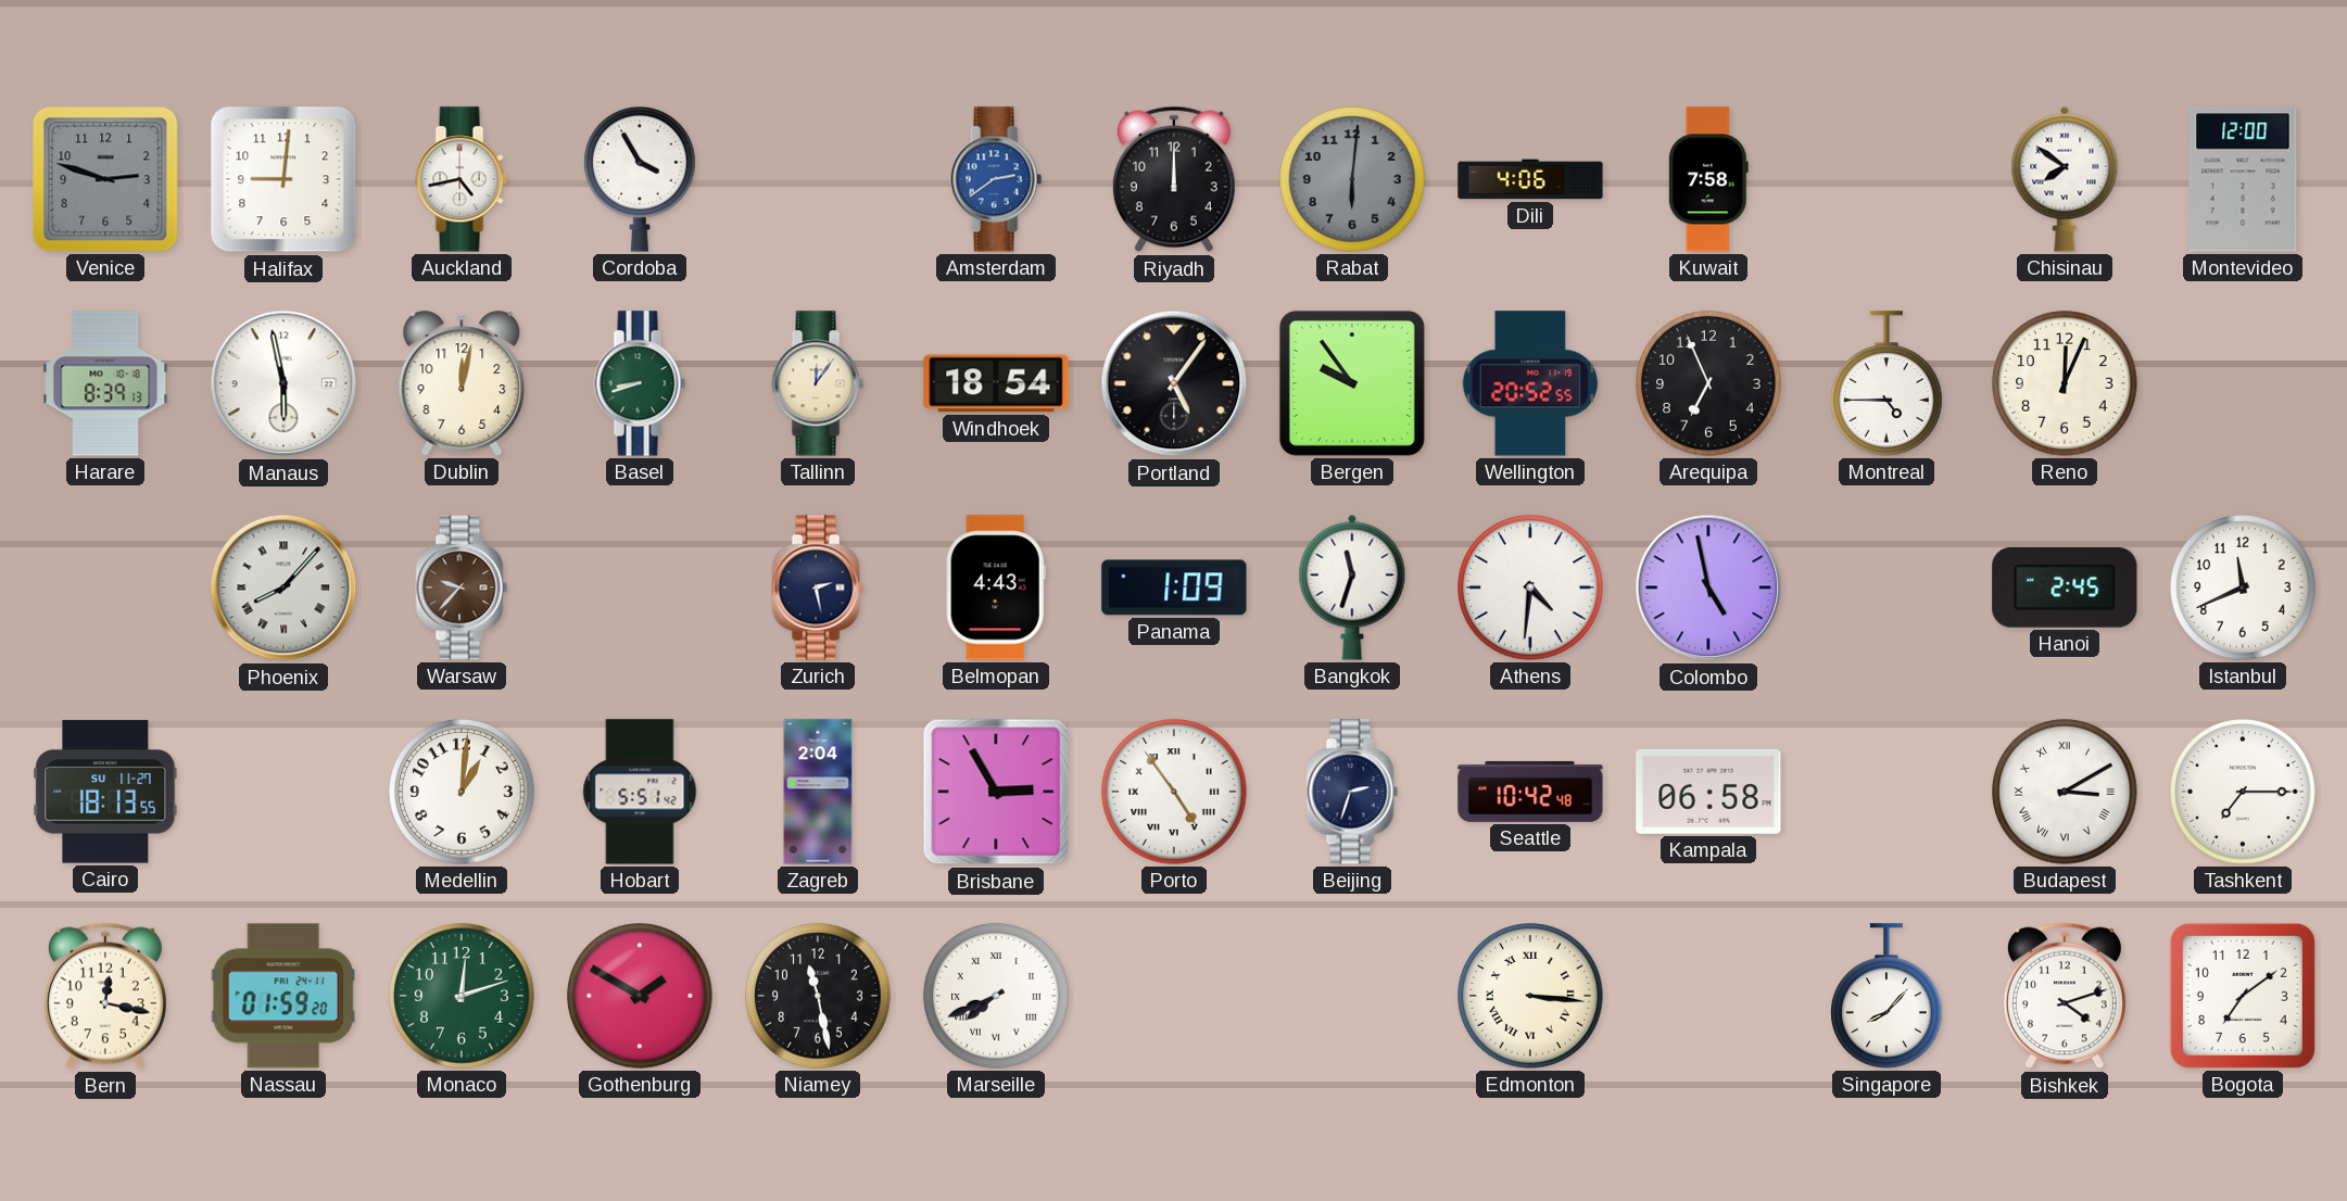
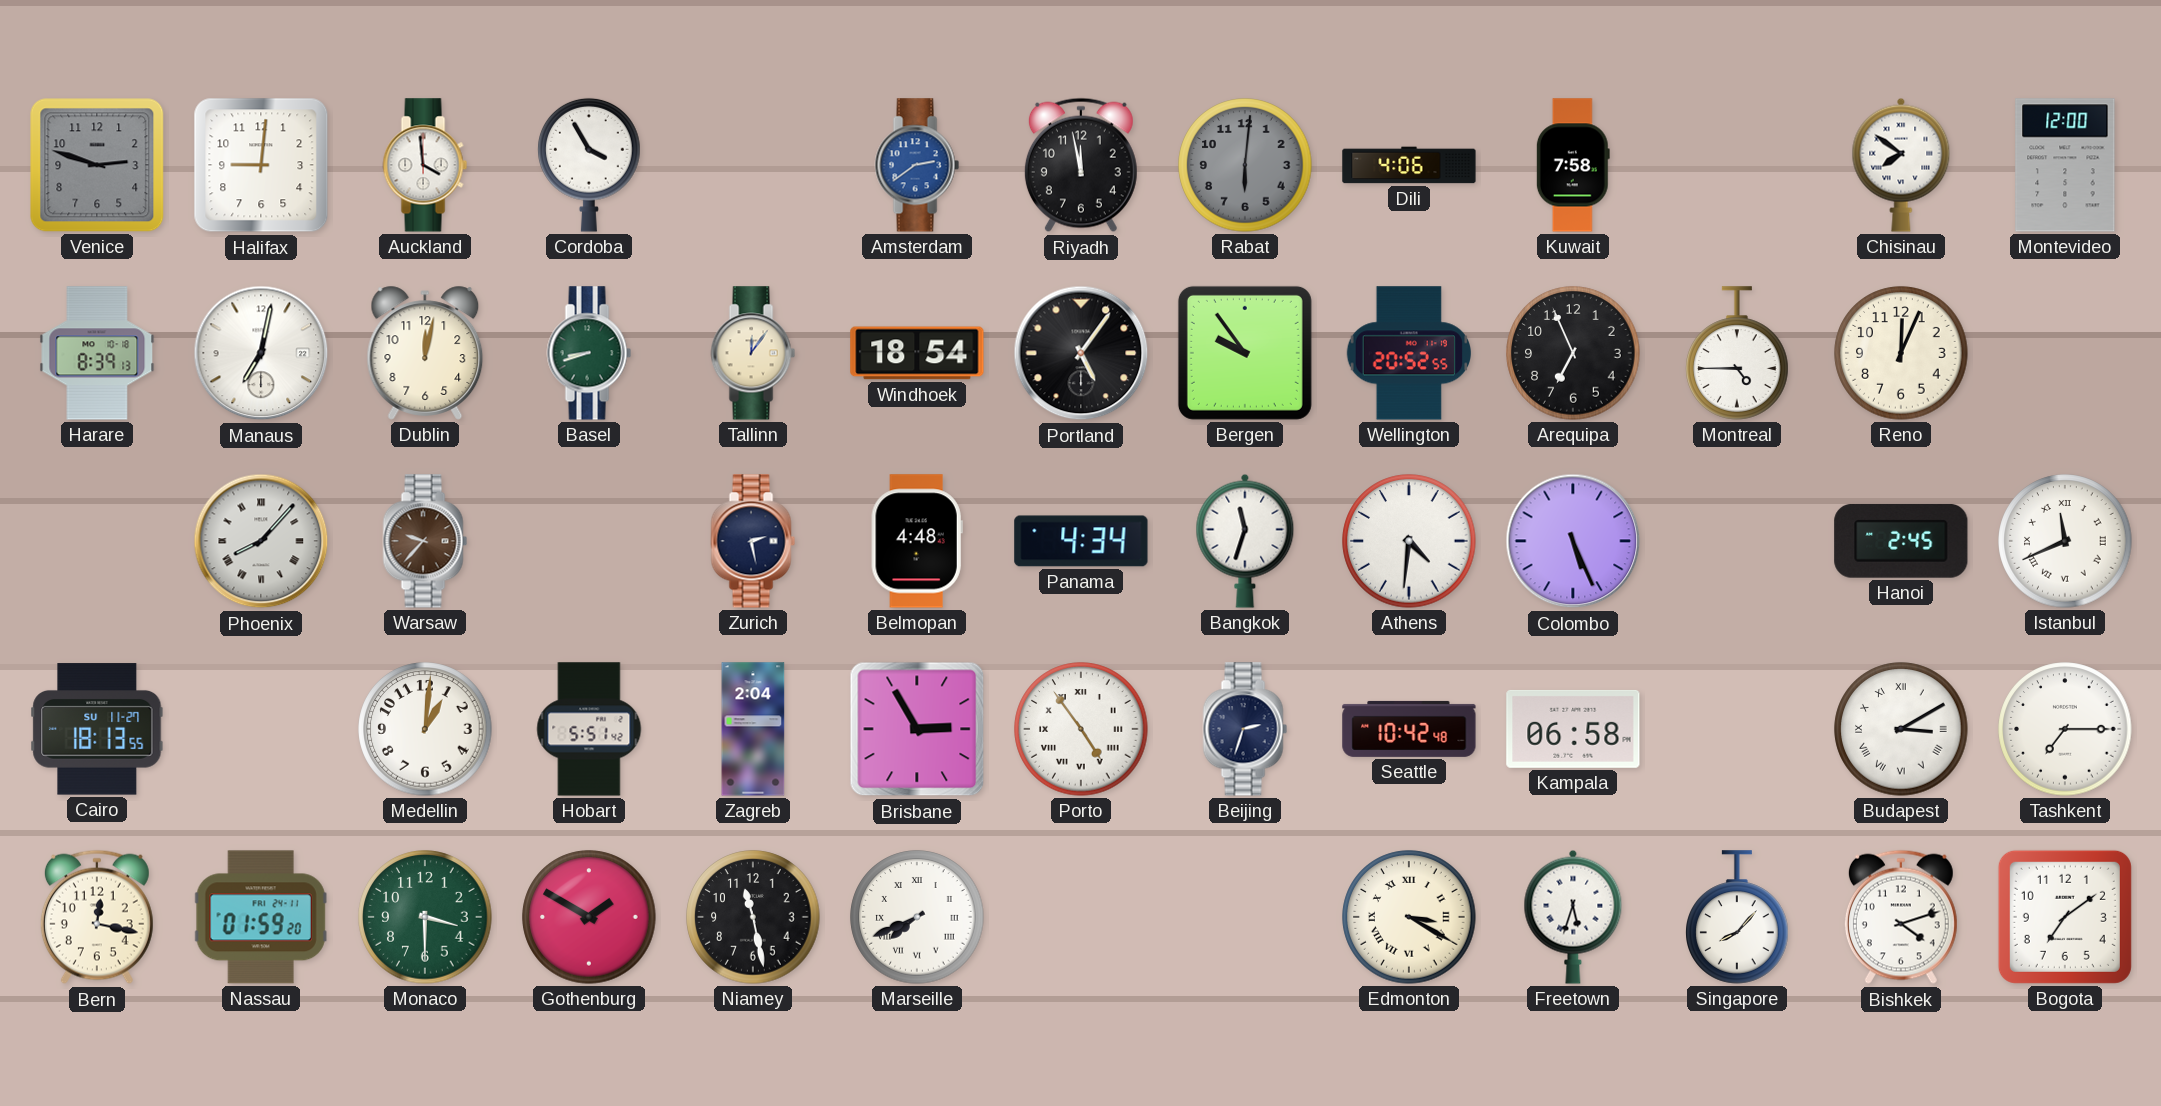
Auckland: 4:43 -> 3:59
Riyadh: 12:00 -> 11:58
Manaus: 5:58 -> 7:02
Belmopan: 4:43 -> 4:48
Panama: 1:09 -> 4:34
Colombo: 4:58 -> 5:26
Istanbul numerals: Arabic -> Roman
Monaco: 12:12 -> 3:30
Edmonton: 3:16 -> 3:20
Freetown: none -> 5:33
